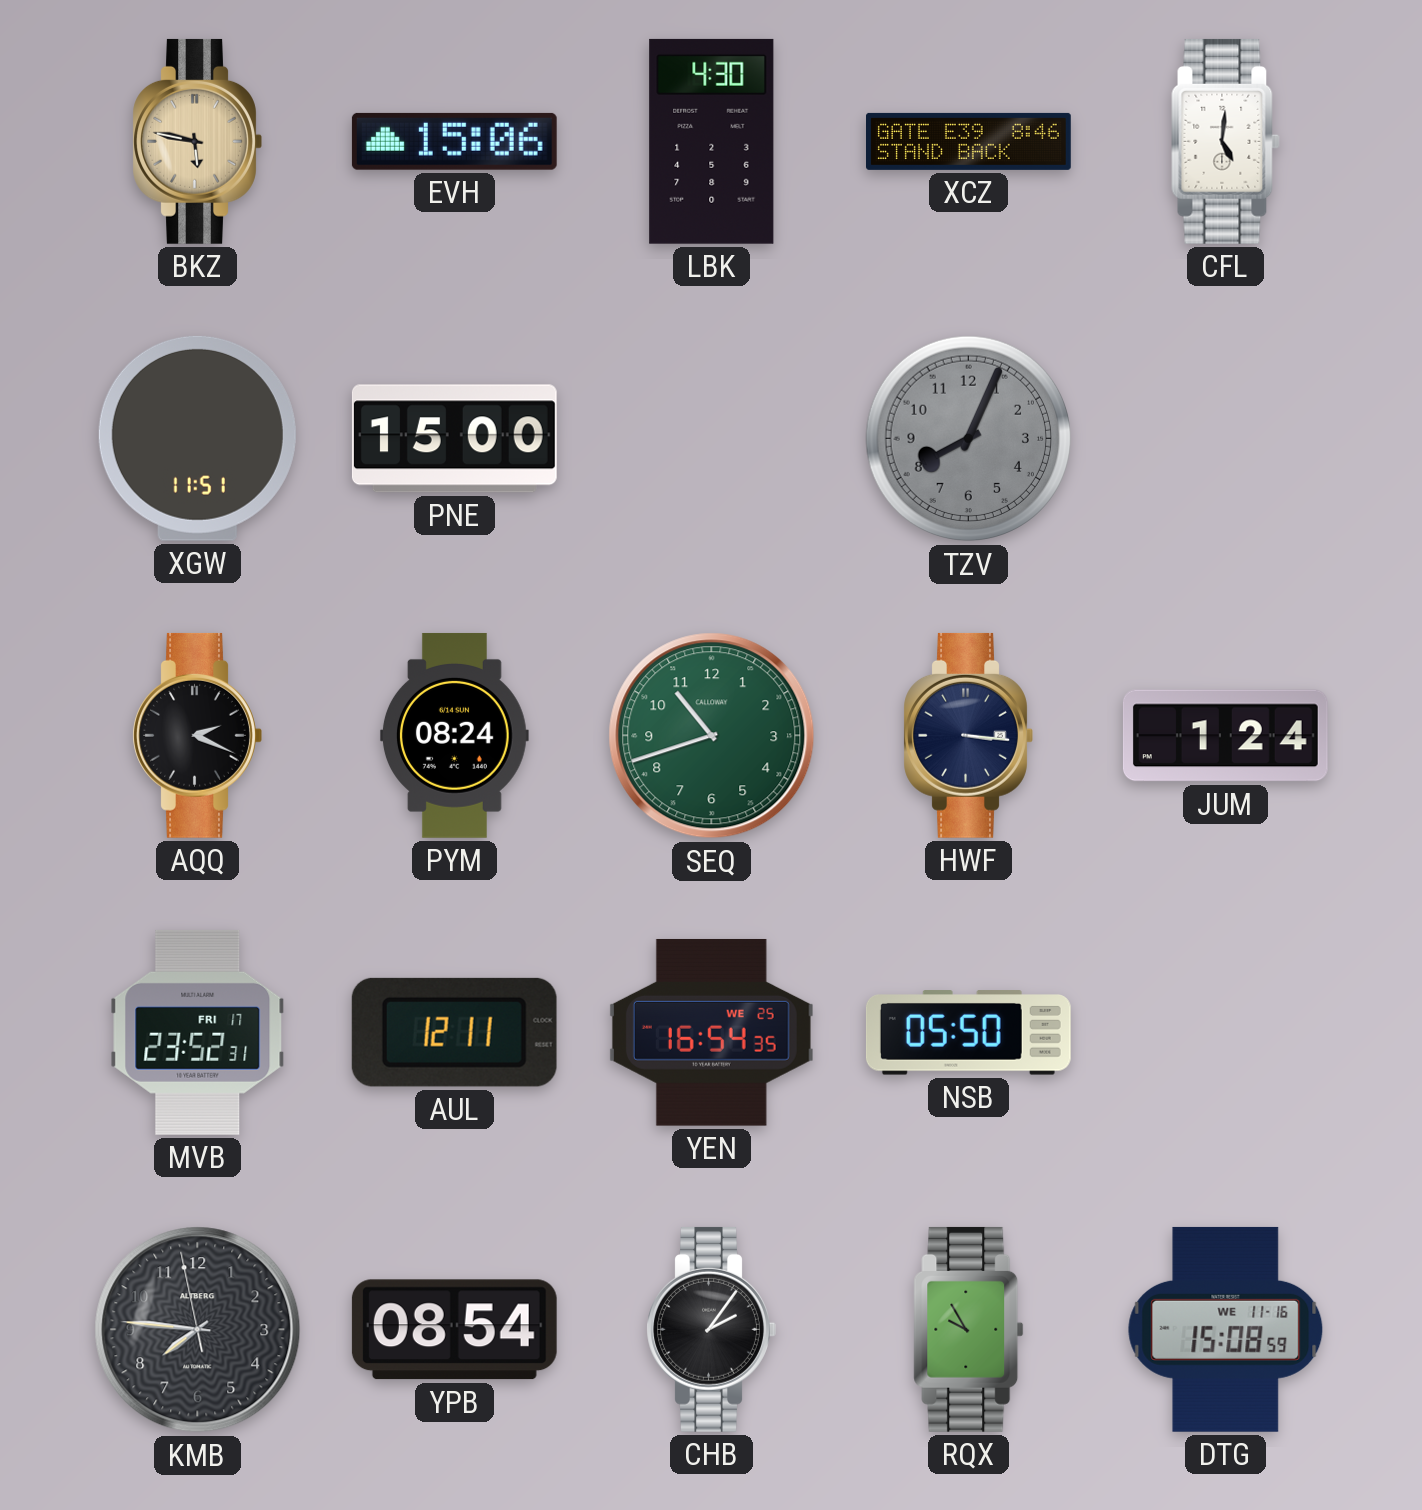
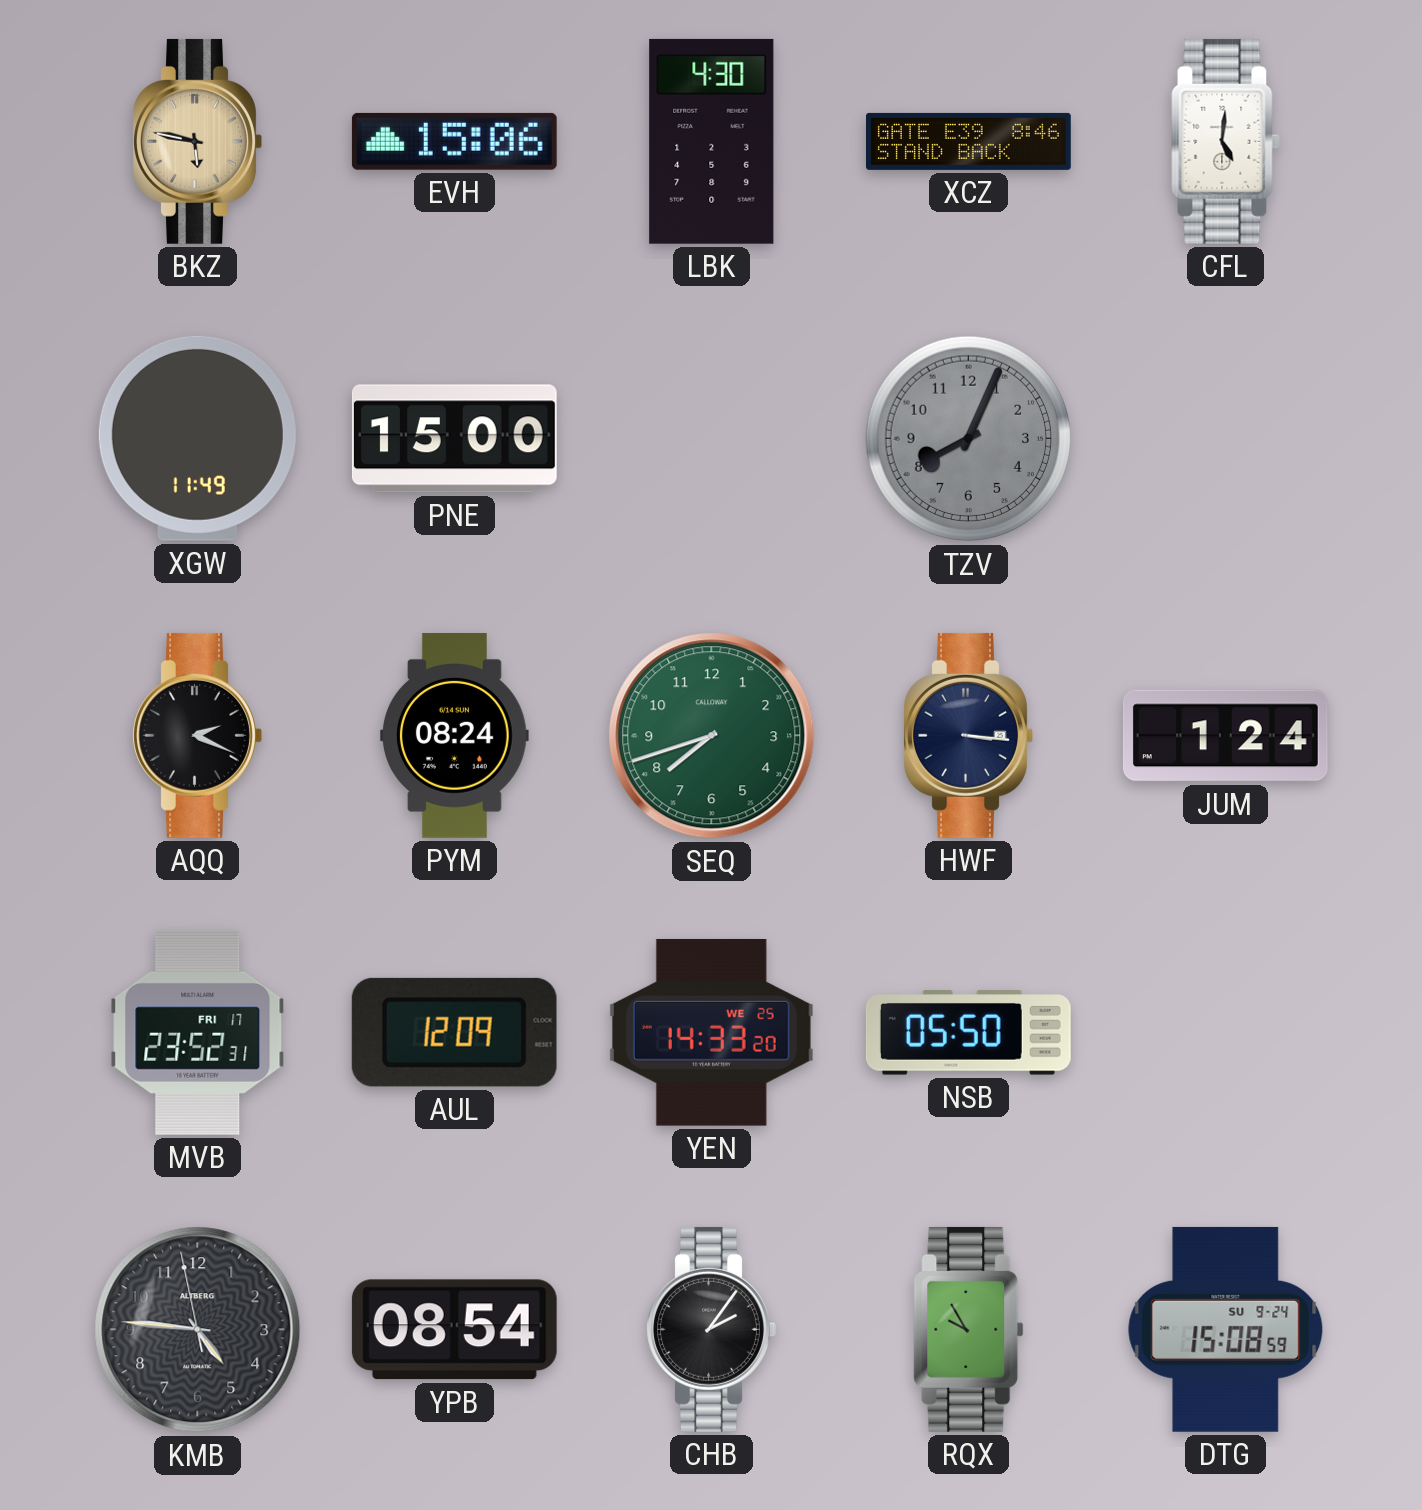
XGW: 11:51 -> 11:49
SEQ: 10:42 -> 7:42
AUL: 12:11 -> 12:09
YEN: 16:54 -> 14:33
KMB: 7:45 -> 4:45
DTG date: WE 11-16 -> SU 9-24
